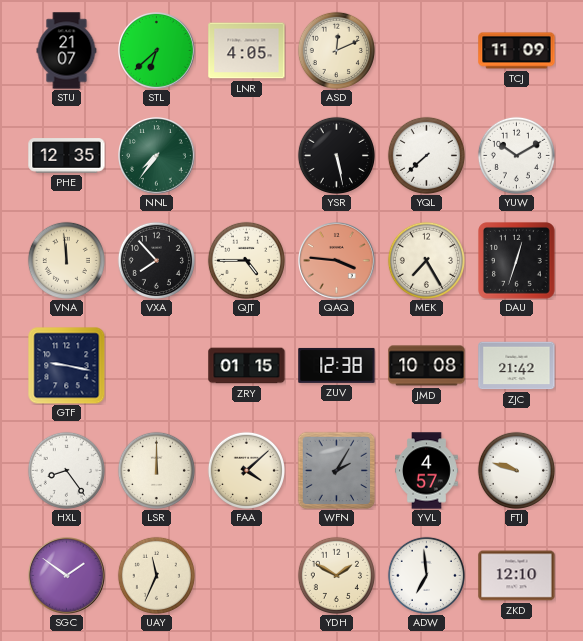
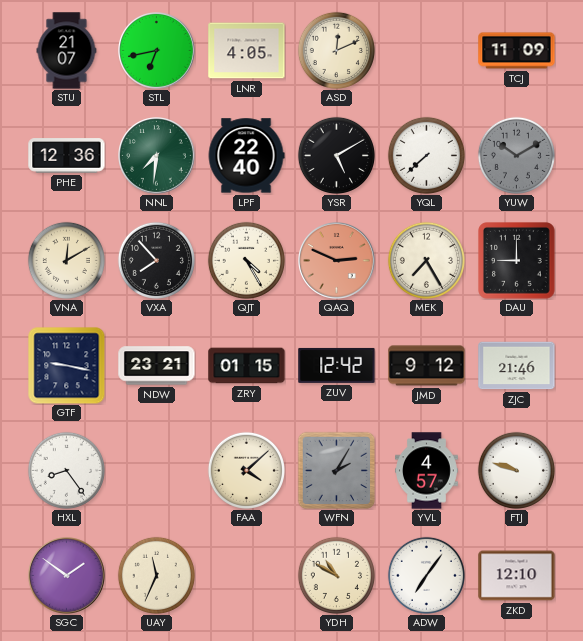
STL: 6:38 -> 6:43
PHE: 12:35 -> 12:36
NNL: 7:36 -> 7:31
LPF: none -> 22:40
YSR: 5:28 -> 5:10
YUW dial: white -> grey
VNA: 11:59 -> 12:10
QJT: 4:45 -> 4:25
QAQ: 3:46 -> 2:49
DAU: 12:33 -> 9:00
NDW: none -> 23:21
ZUV: 12:38 -> 12:42
JMD: 10:08 -> 9:12
ZJC: 21:42 -> 21:46
LSR: 12:00 -> none
YDH: 1:50 -> 10:50
ADW: 6:59 -> 7:06
